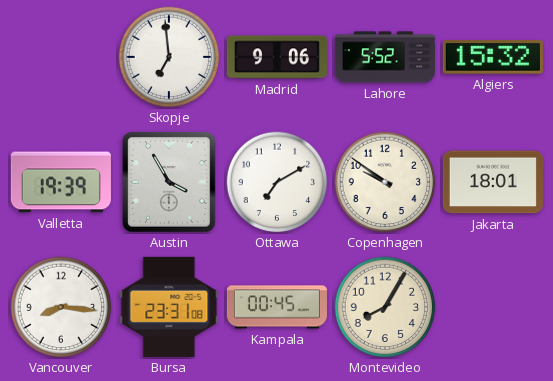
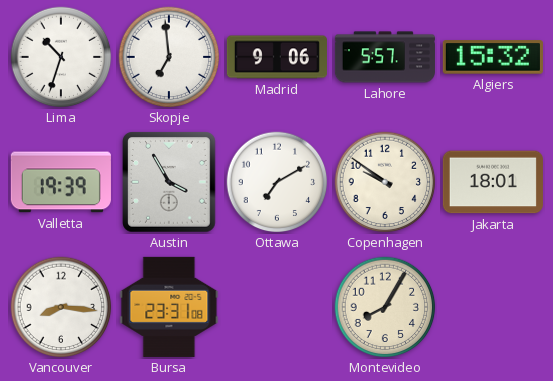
Lima: none -> 10:33
Lahore: 5:52 -> 5:57
Kampala: 00:45 -> none
